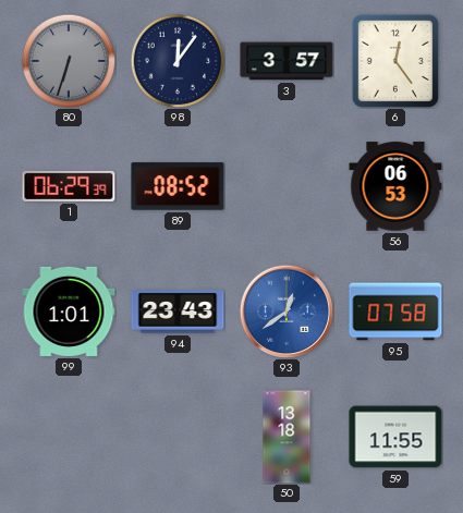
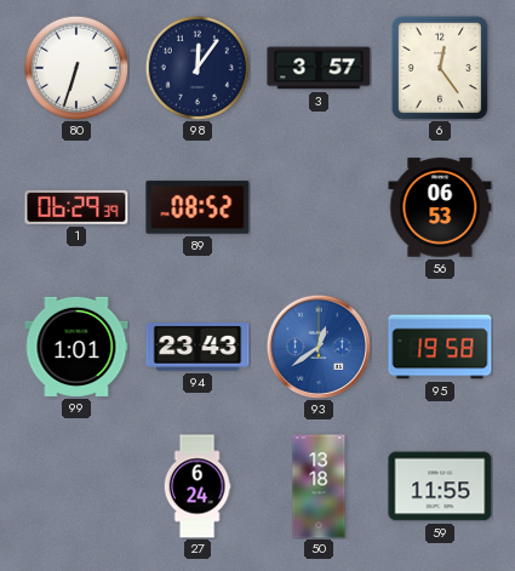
80 dial: grey -> white
95: 07:58 -> 19:58
27: none -> 6:24
